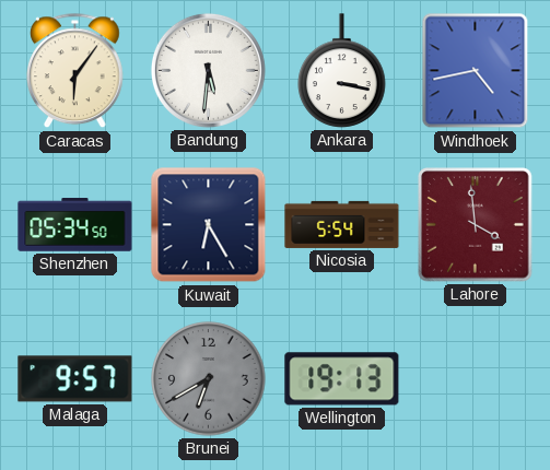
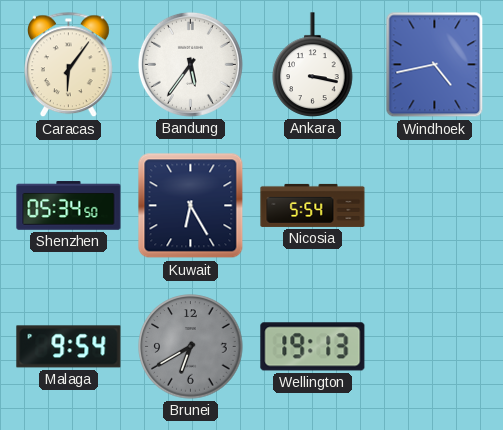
Bandung: 5:31 -> 5:36
Lahore: 3:59 -> none
Malaga: 9:57 -> 9:54
